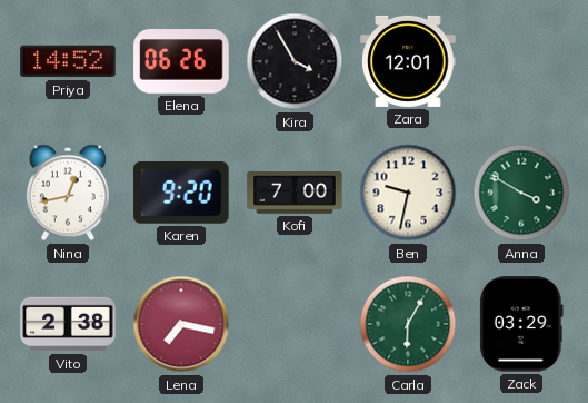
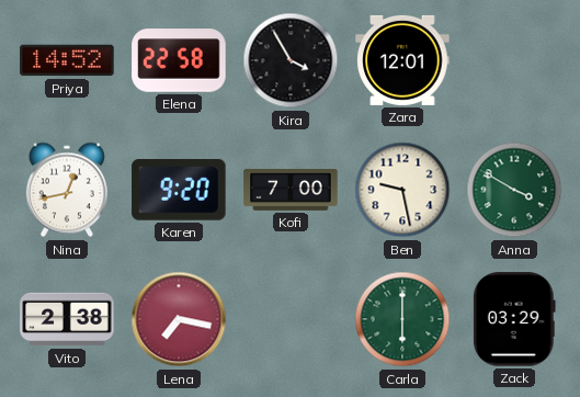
Elena: 06:26 -> 22:58
Ben: 9:32 -> 9:28
Carla: 6:05 -> 6:00
